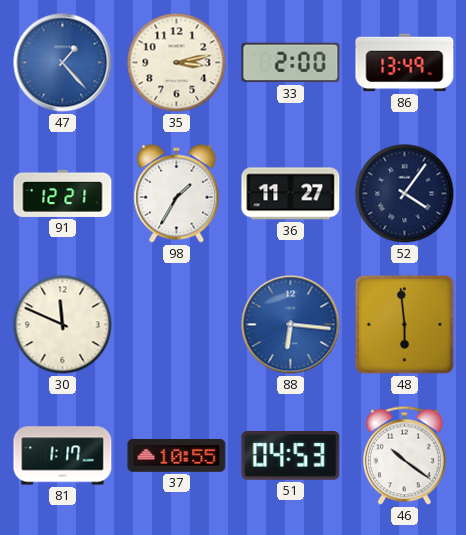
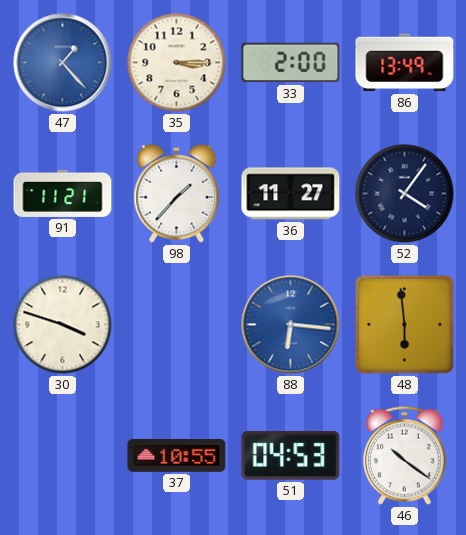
35: 3:13 -> 3:15
91: 12:21 -> 11:21
98: 1:35 -> 1:37
30: 11:49 -> 3:48
81: 1:17 -> none
